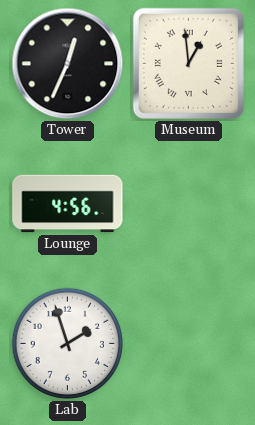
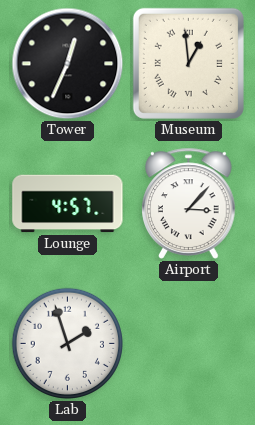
Lounge: 4:56 -> 4:57
Airport: none -> 3:07
